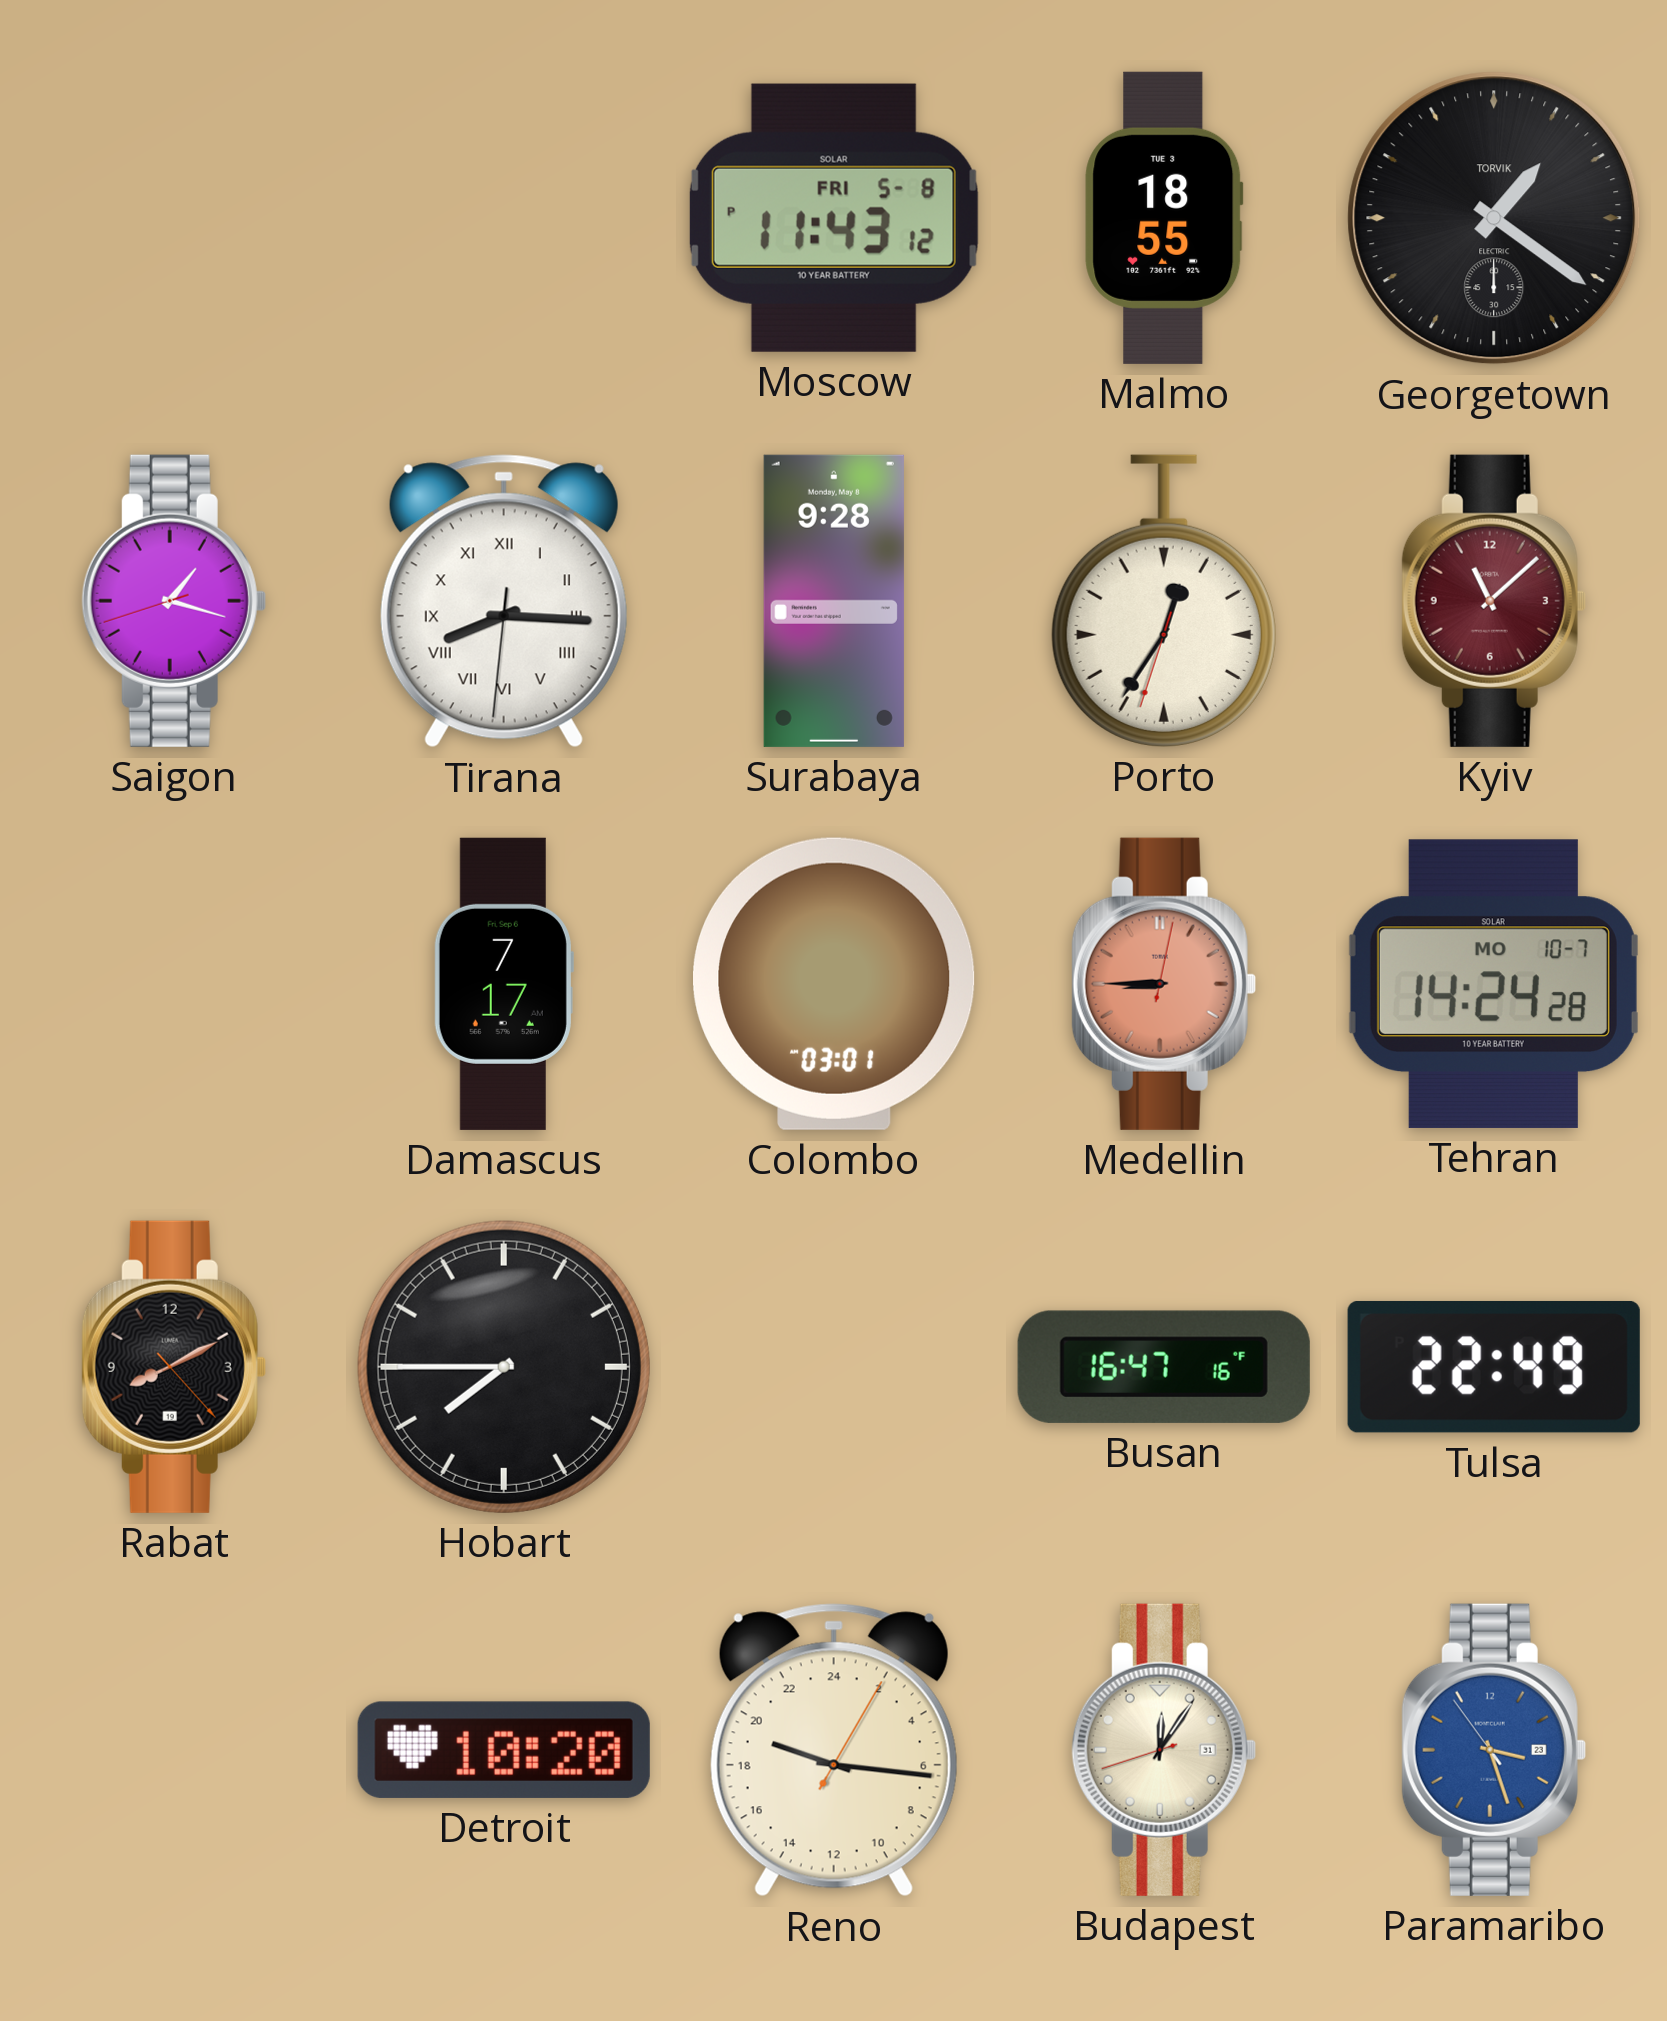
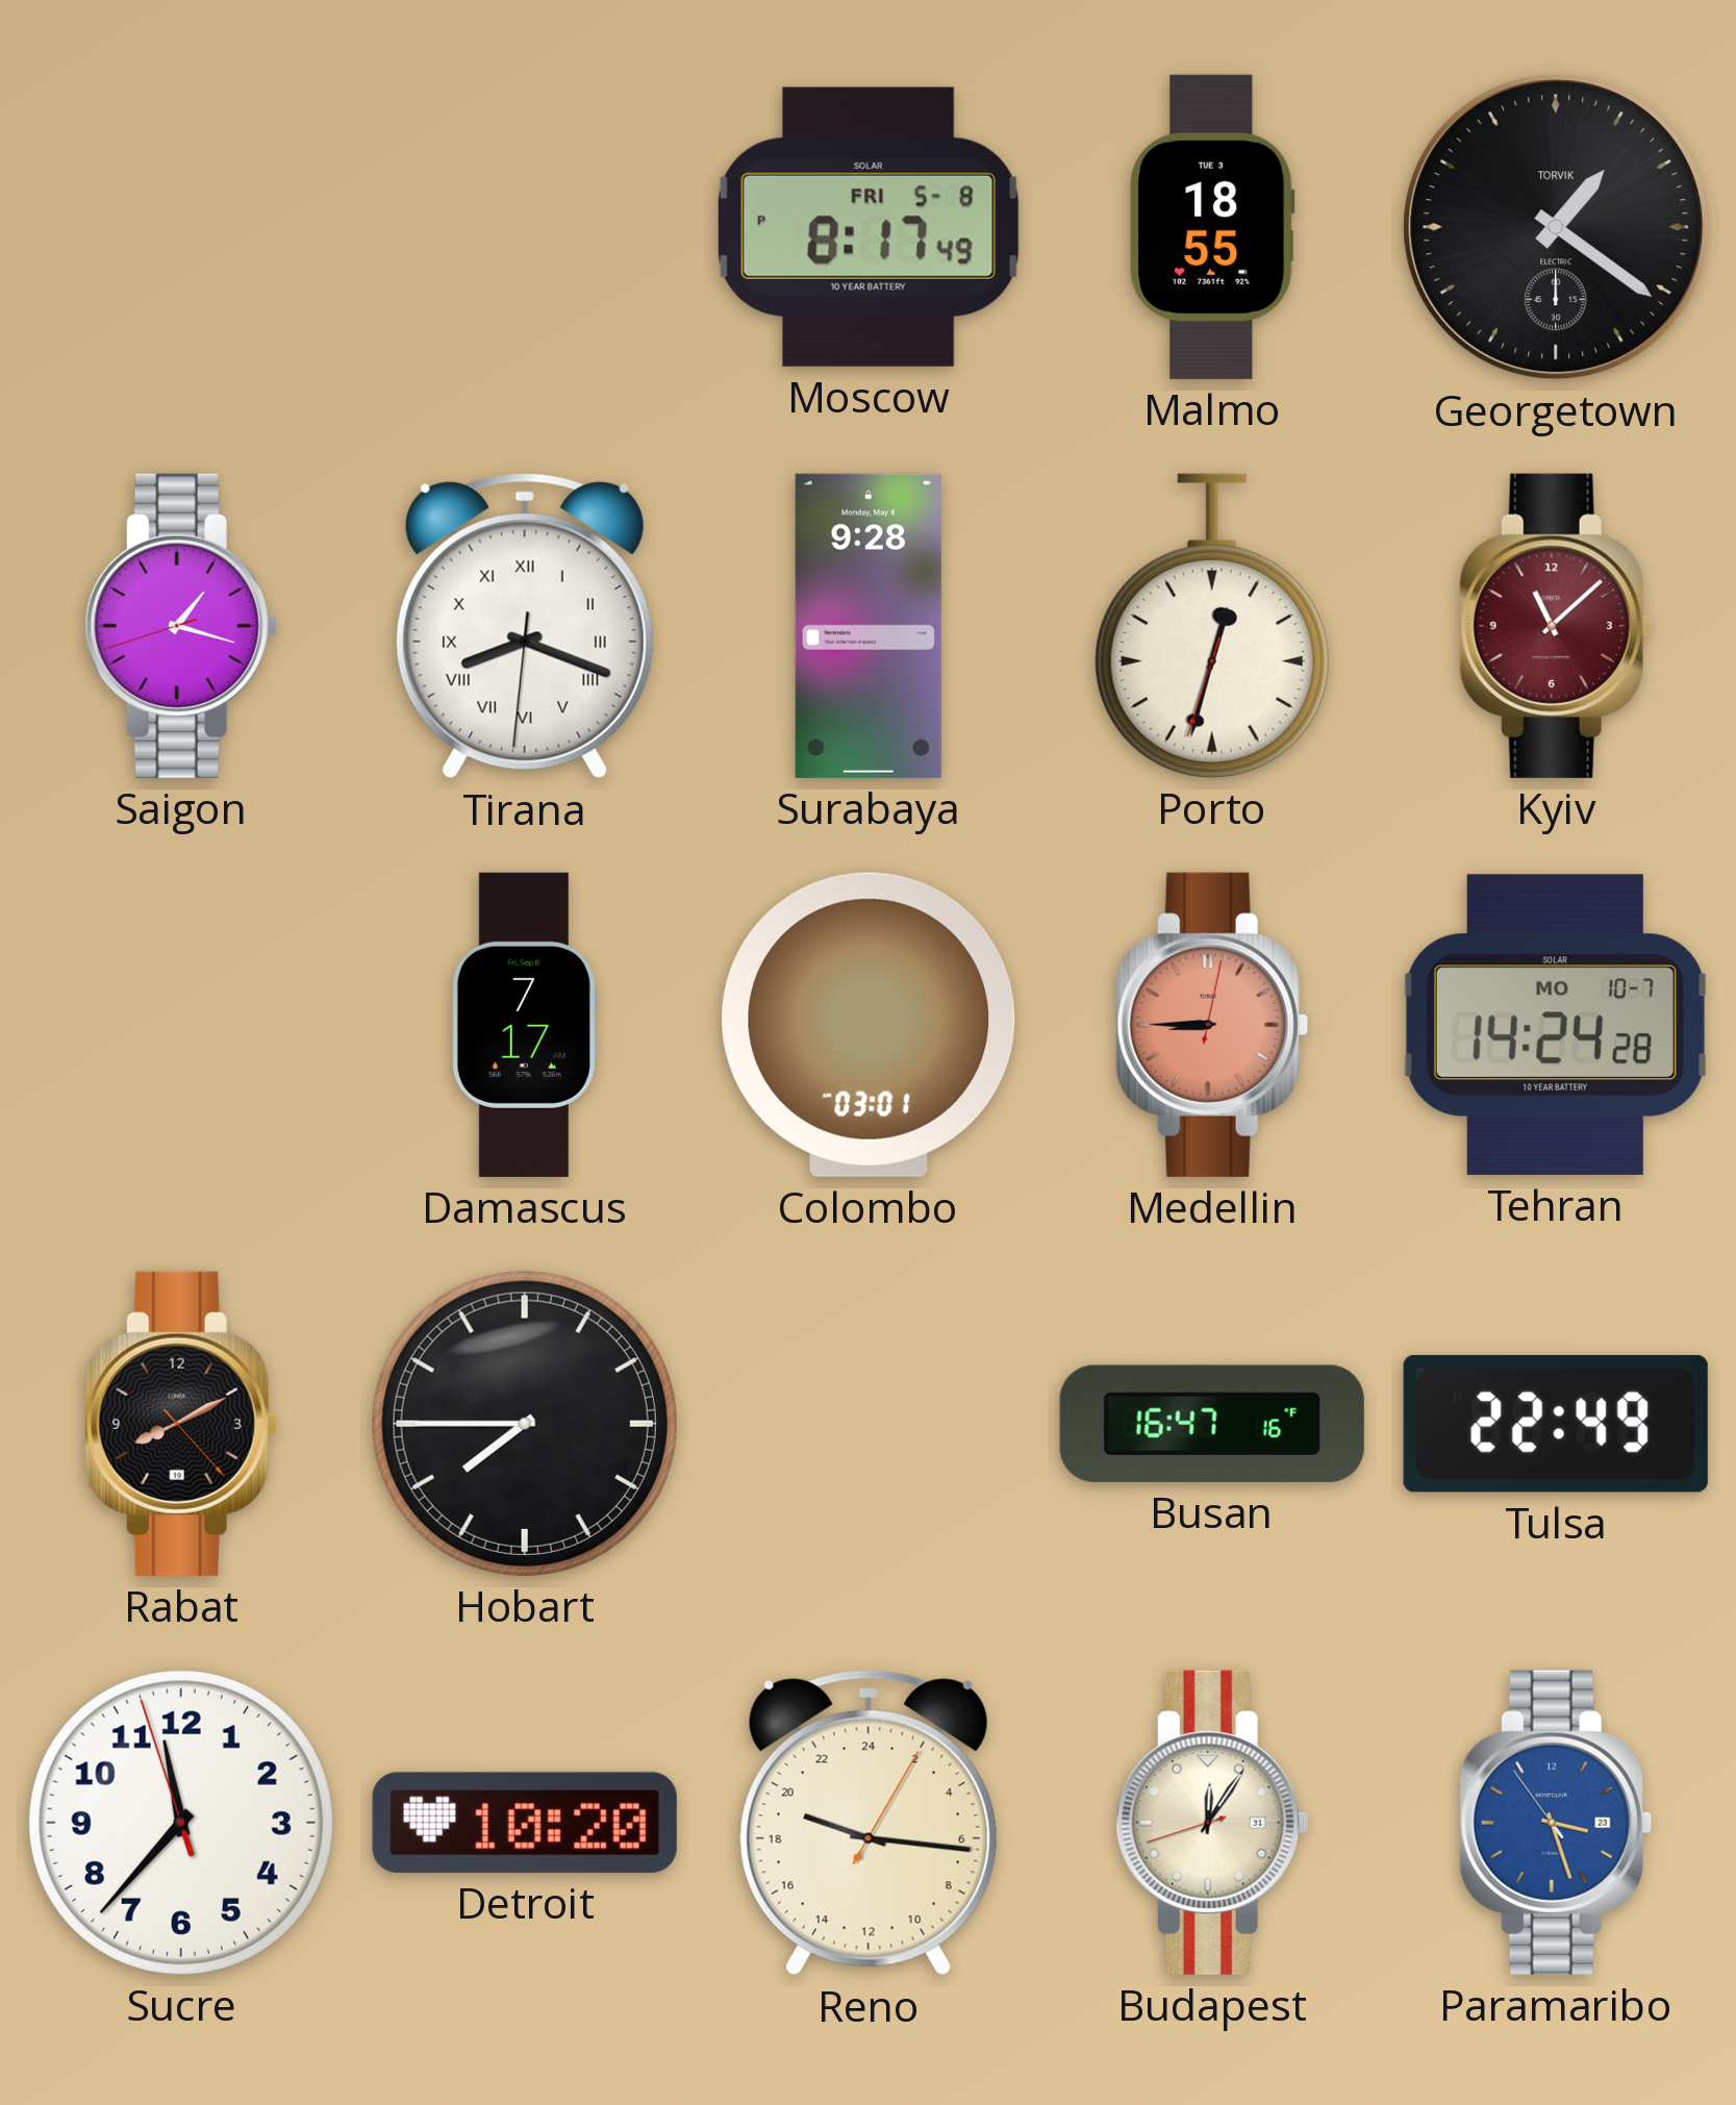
Moscow: 11:43 -> 8:17
Tirana: 8:15 -> 8:18
Porto: 12:35 -> 12:32
Sucre: none -> 11:36
